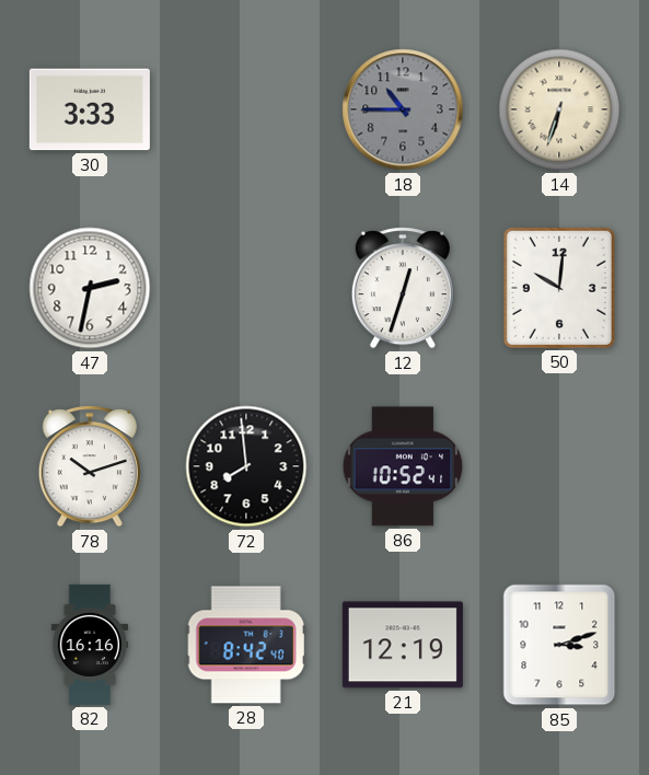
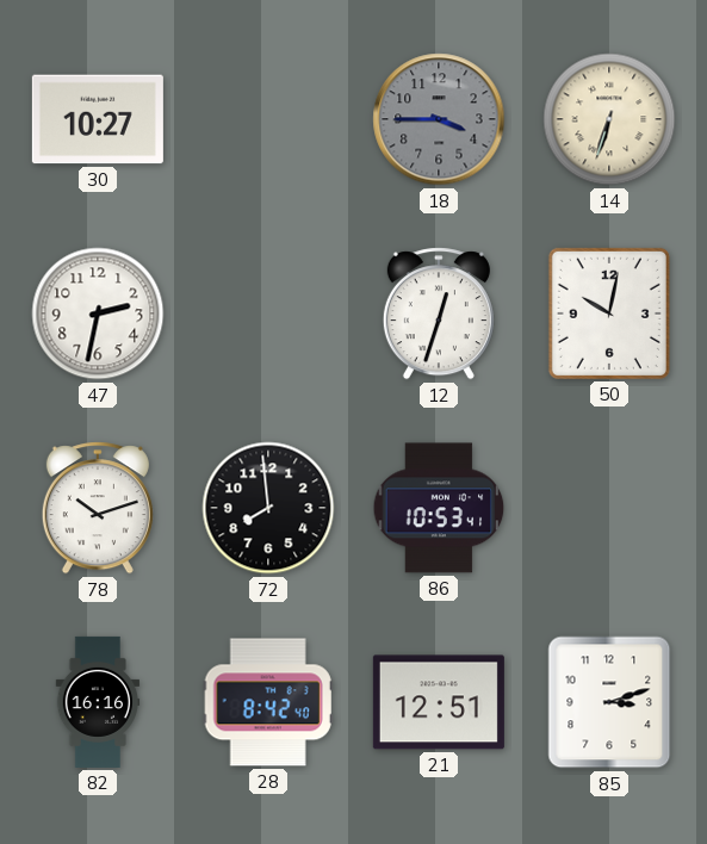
30: 3:33 -> 10:27
18: 10:45 -> 3:45
50: 10:01 -> 10:02
86: 10:52 -> 10:53
21: 12:19 -> 12:51
